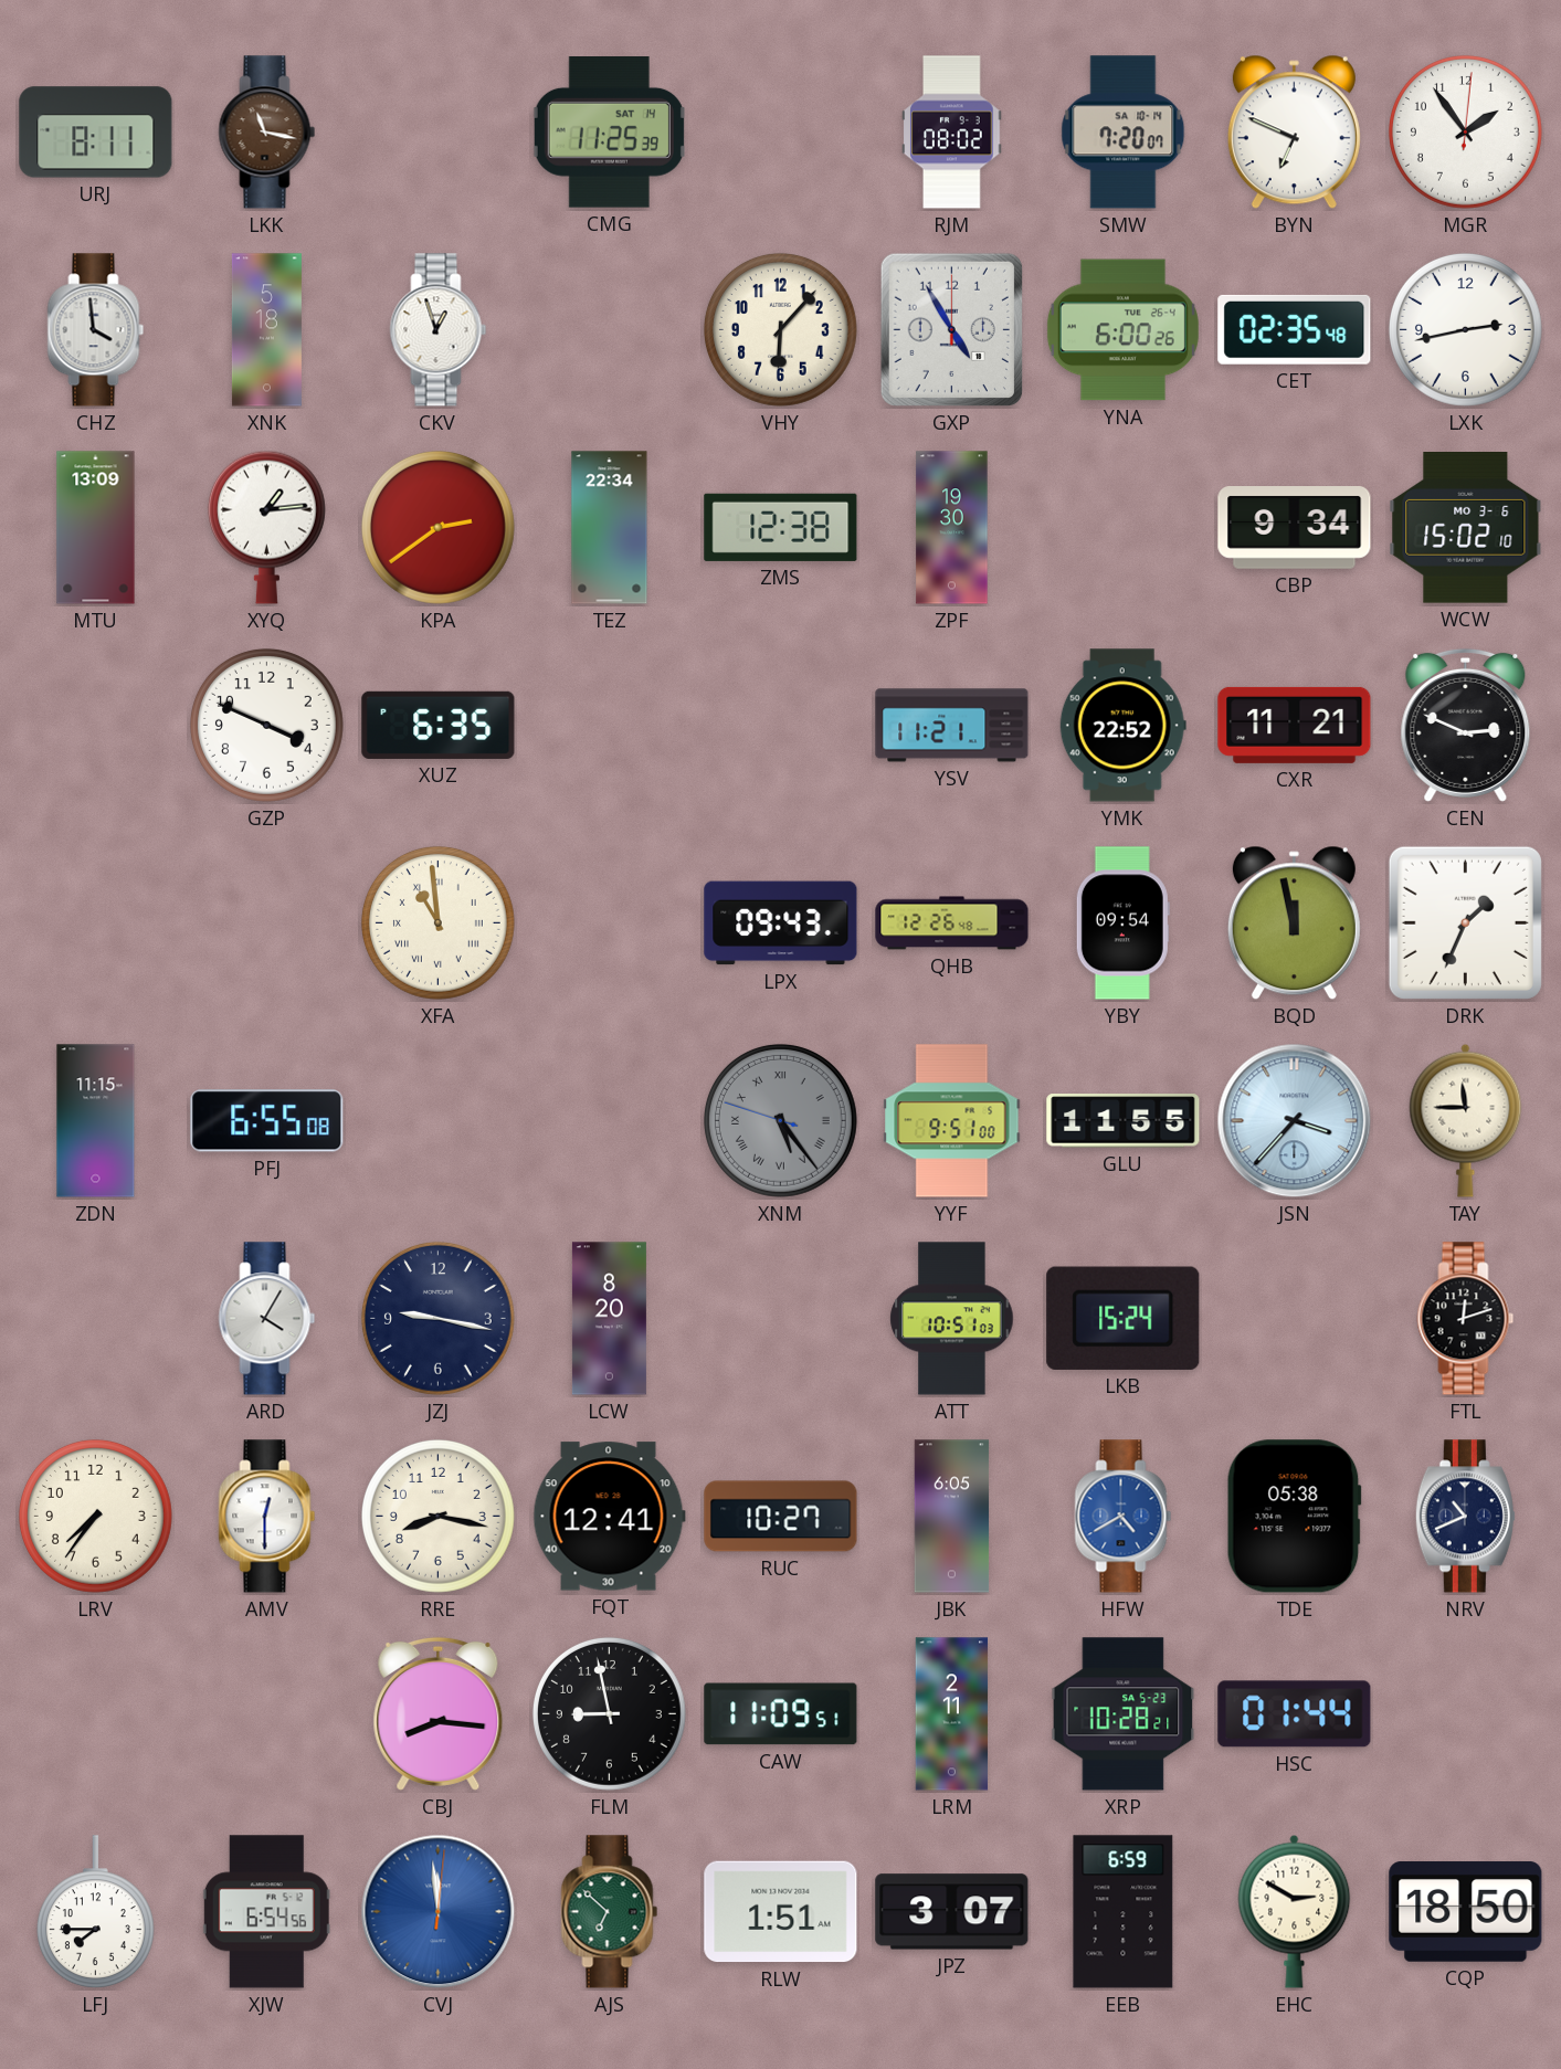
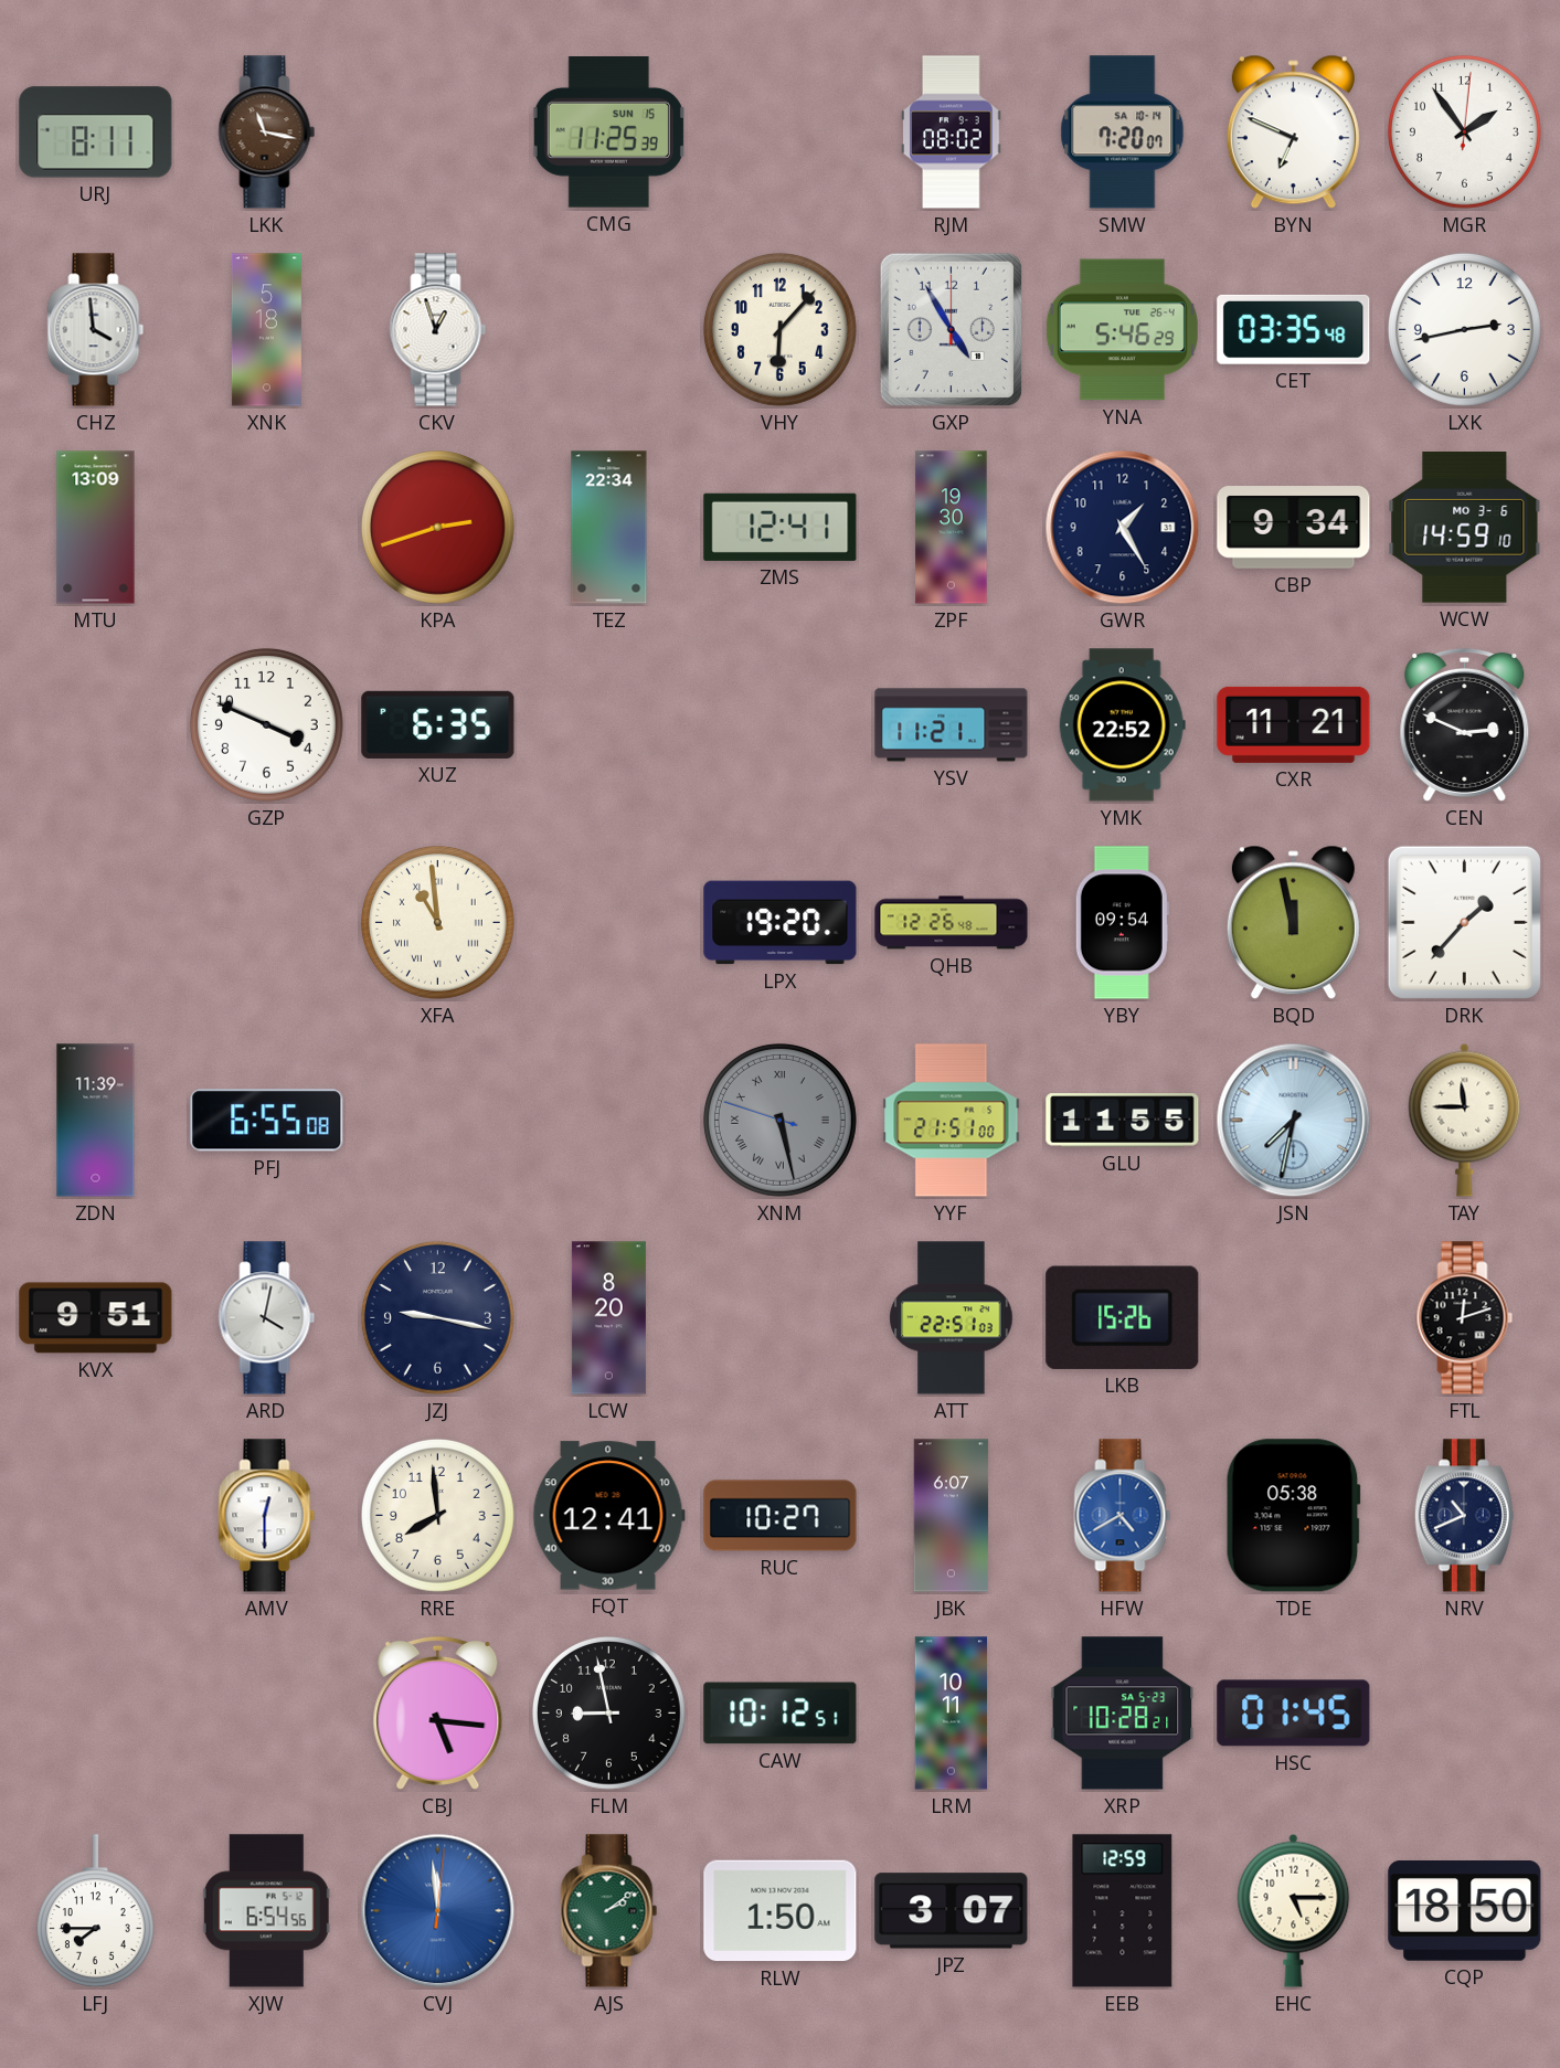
CMG date: SAT 14 -> SUN 15
YNA: 6:00 -> 5:46
CET: 02:35 -> 03:35
XYQ: 1:14 -> none
KPA: 2:39 -> 2:42
ZMS: 12:38 -> 12:41
GWR: none -> 1:25
WCW: 15:02 -> 14:59
LPX: 09:43 -> 19:20
DRK: 1:34 -> 1:37
ZDN: 11:15 -> 11:39
XNM: 5:23 -> 5:27
YYF: 9:51 -> 21:51
JSN: 3:37 -> 7:32
KVX: none -> 9:51
ARD: 4:05 -> 4:02
ATT: 10:51 -> 22:51
LKB: 15:24 -> 15:26
LRV: 7:36 -> none
RRE: 8:17 -> 7:59
JBK: 6:05 -> 6:07
CBJ: 8:16 -> 5:16
CAW: 11:09 -> 10:12
LRM: 2:11 -> 10:11
HSC: 01:44 -> 01:45
AJS: 6:52 -> 2:09
RLW: 1:51 -> 1:50
EEB: 6:59 -> 12:59
EHC: 2:50 -> 5:15
